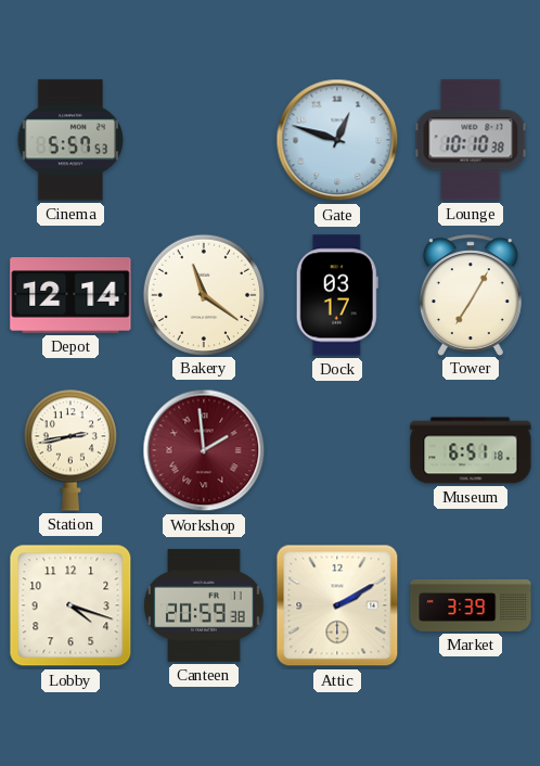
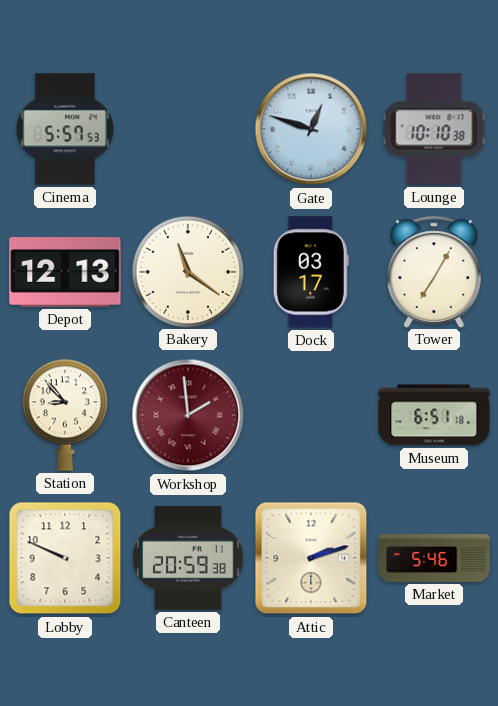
Depot: 12:14 -> 12:13
Station: 2:43 -> 8:53
Lobby: 4:18 -> 9:49
Attic: 2:10 -> 2:12
Market: 3:39 -> 5:46
